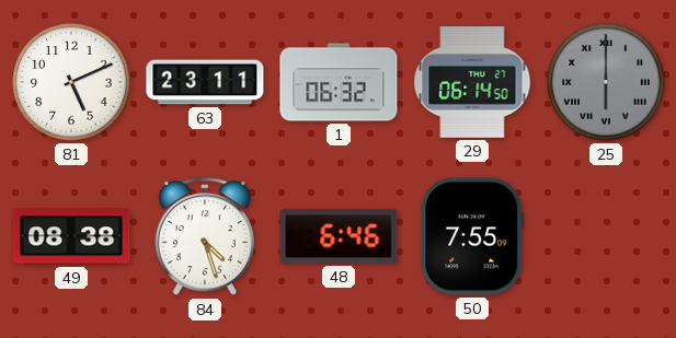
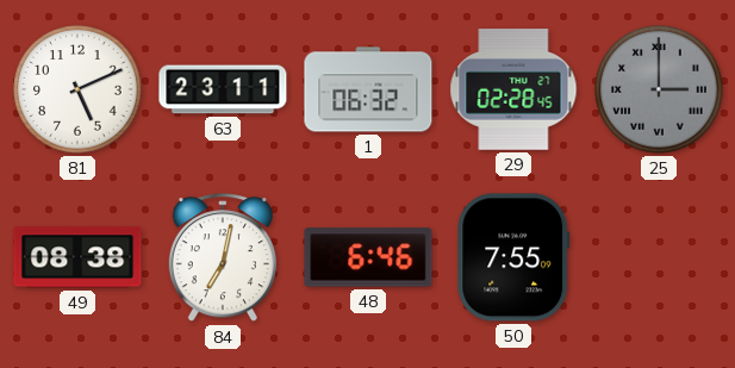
29: 06:14 -> 02:28
25: 6:00 -> 3:00
84: 4:27 -> 7:02
